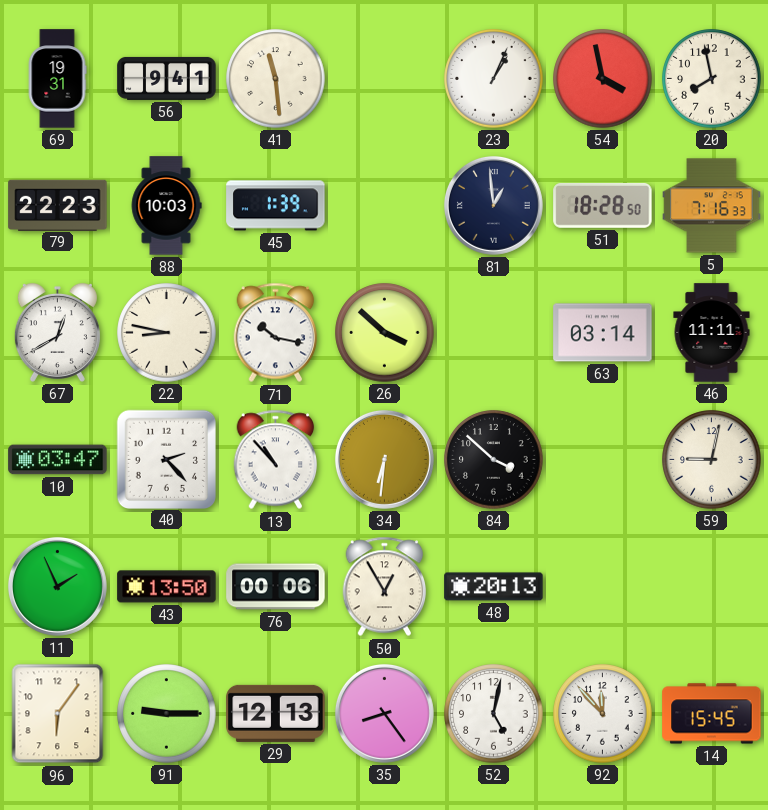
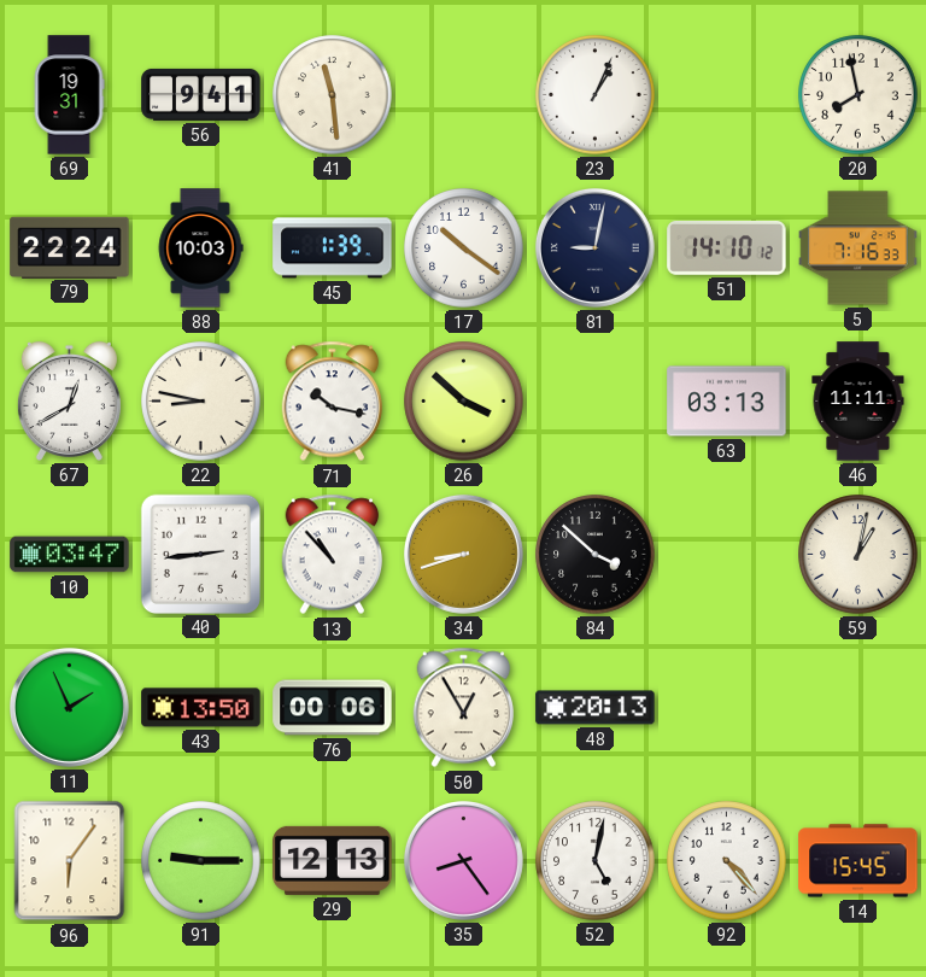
54: 3:58 -> none
79: 22:23 -> 22:24
17: none -> 10:21
81: 12:59 -> 9:02
51: 18:28 -> 14:10
63: 03:14 -> 03:13
40: 2:23 -> 2:44
34: 6:31 -> 8:42
59: 9:02 -> 1:02
92: 11:53 -> 4:23
